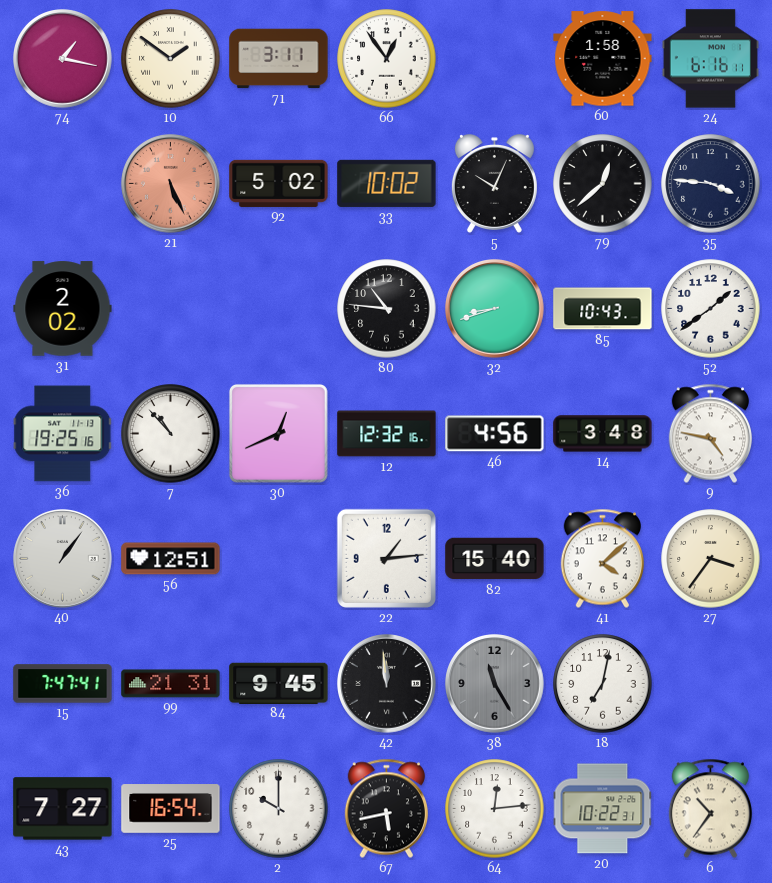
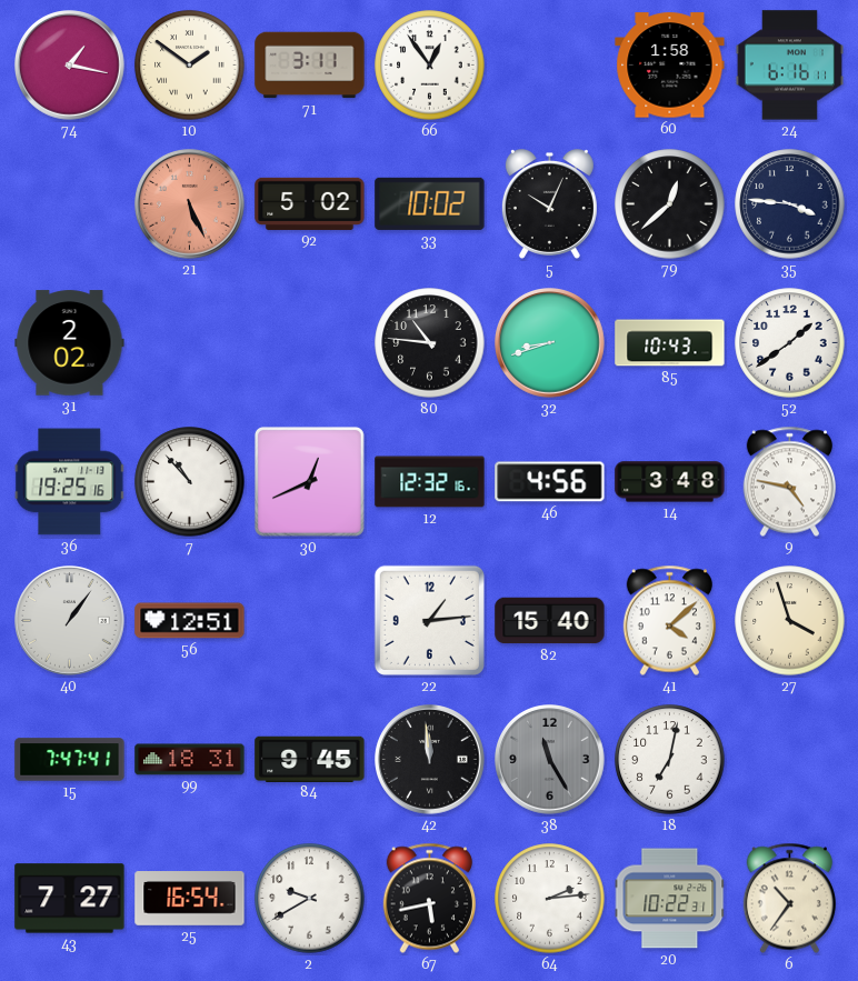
27: 3:36 -> 3:57
99: 21:31 -> 18:31
2: 10:00 -> 9:40
64: 12:14 -> 2:14
